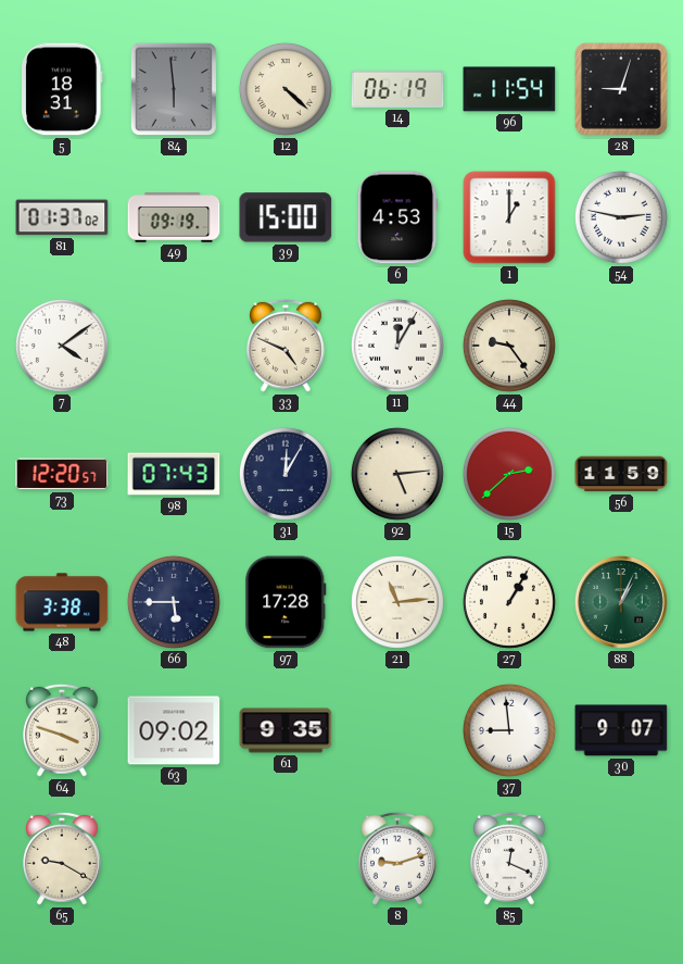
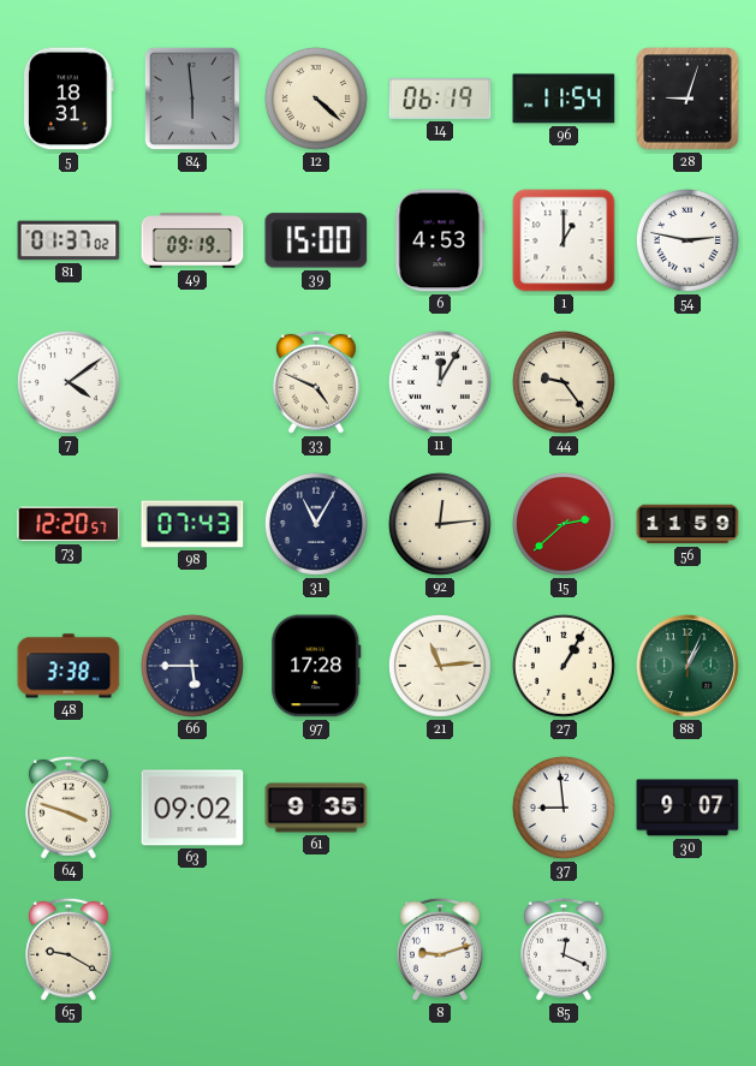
31: 12:05 -> 11:05
92: 5:14 -> 12:14
